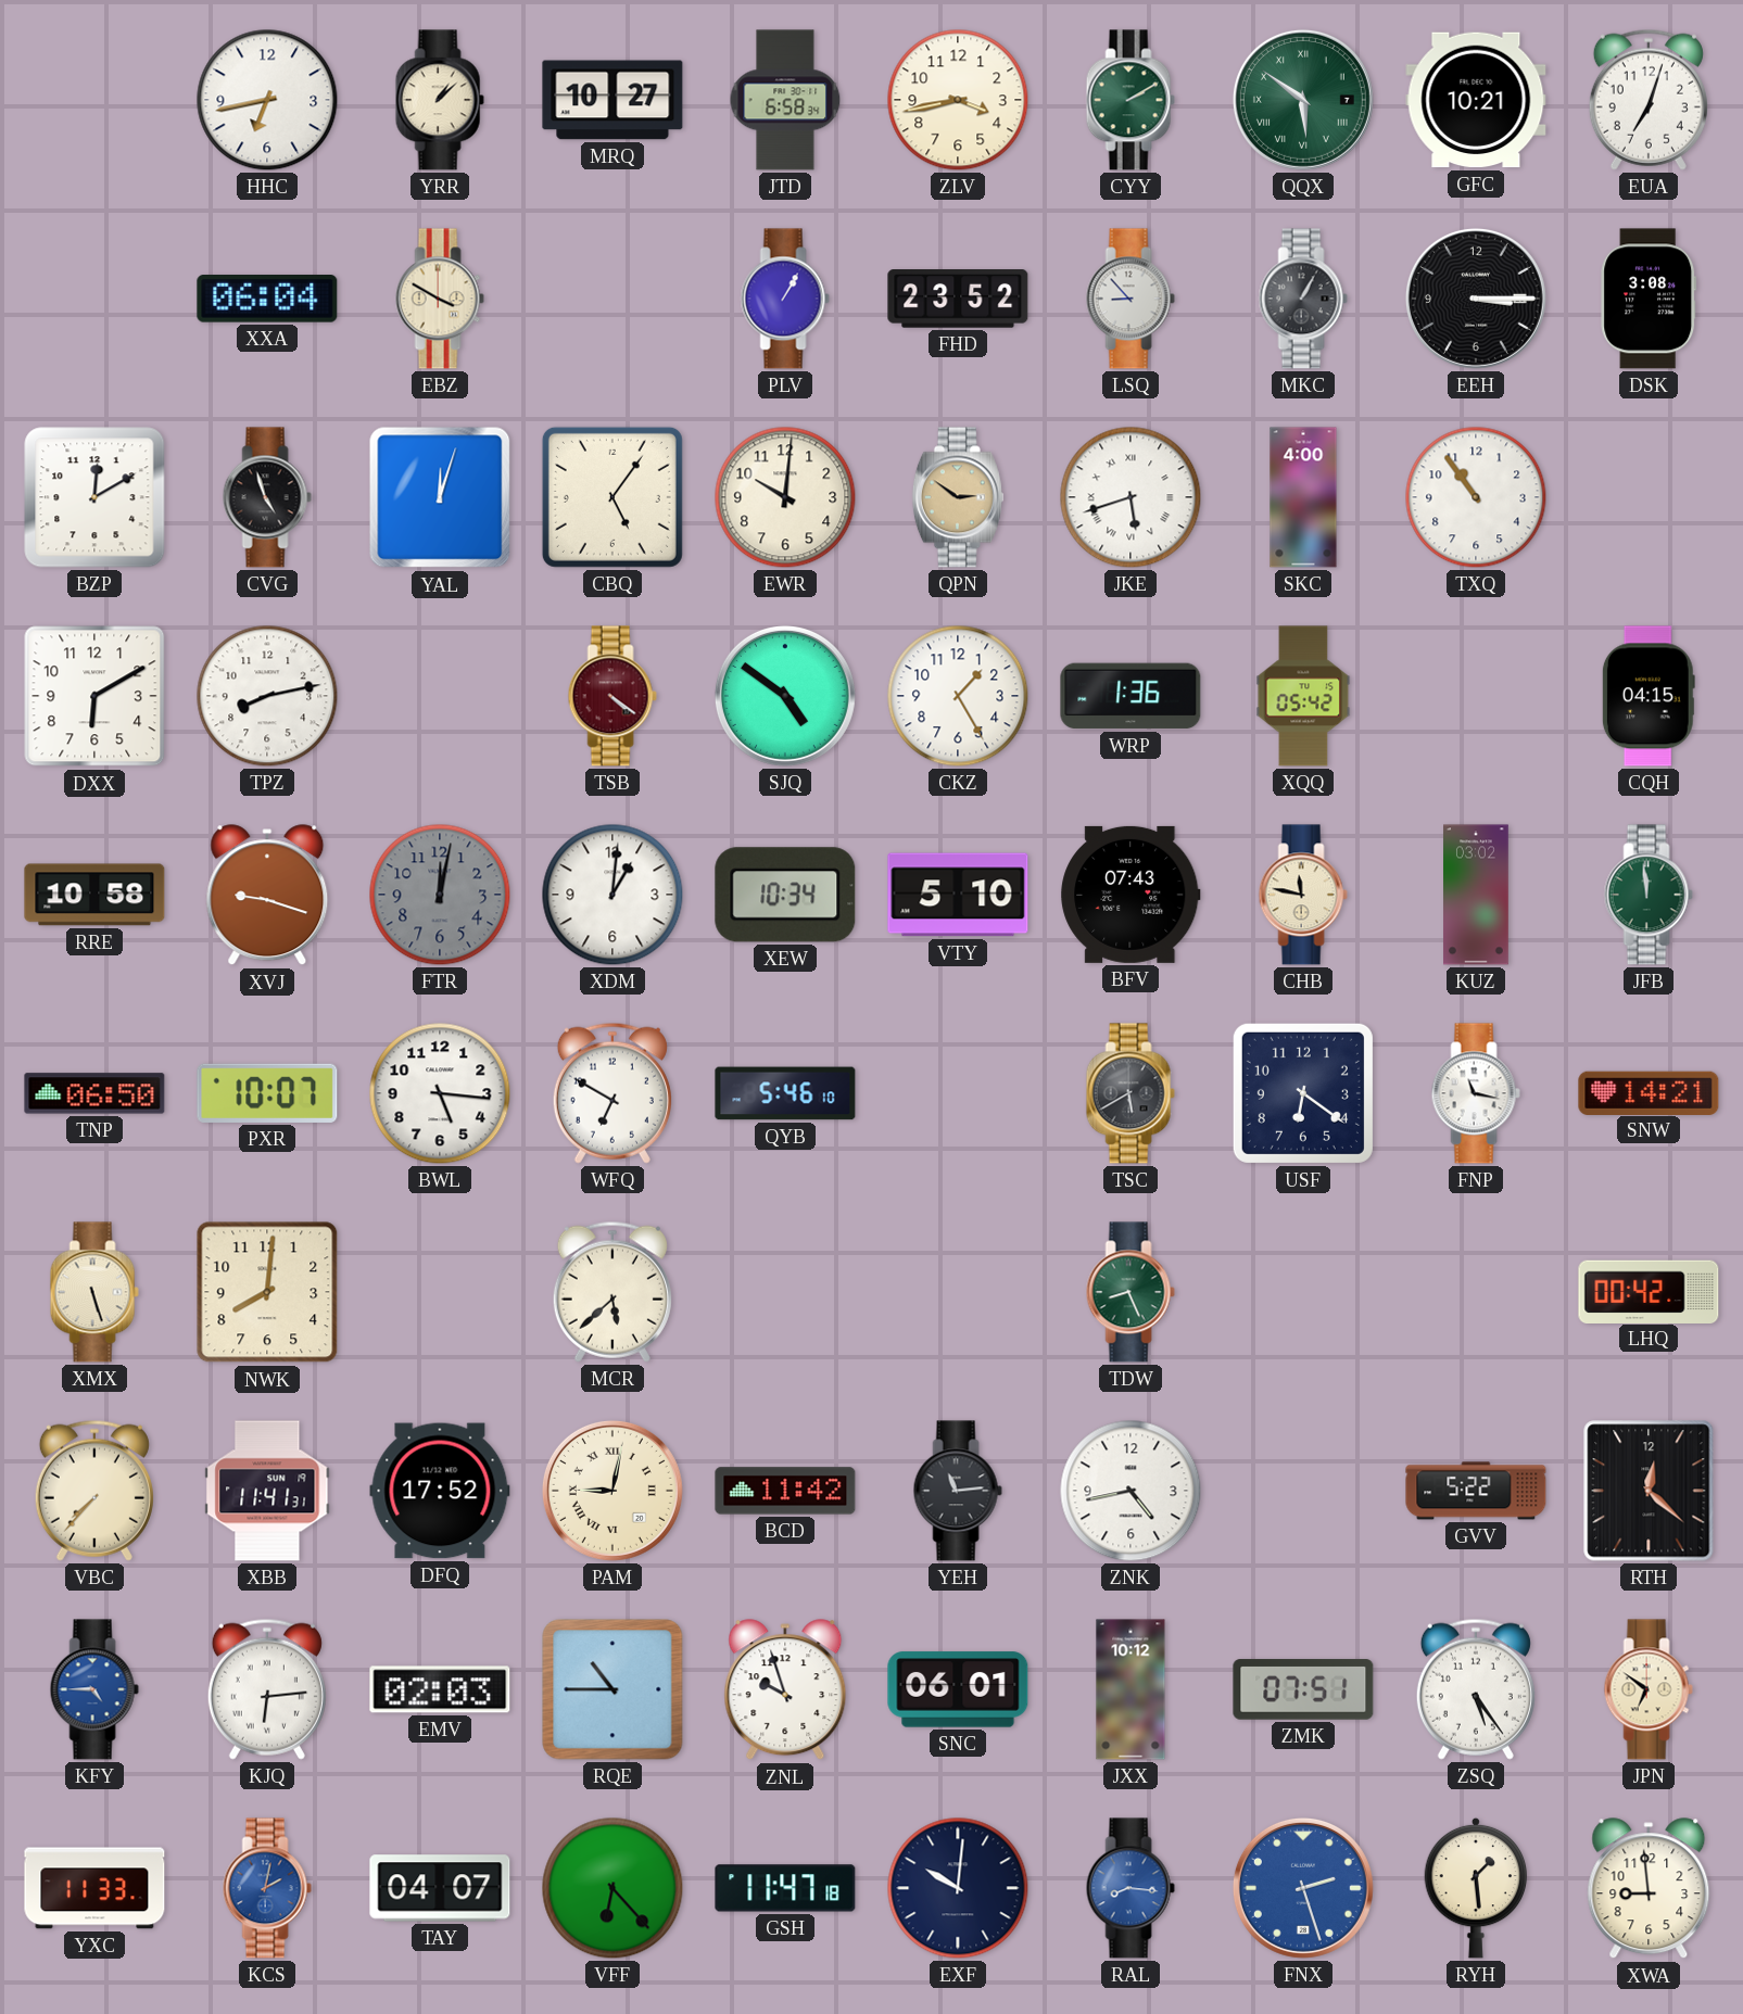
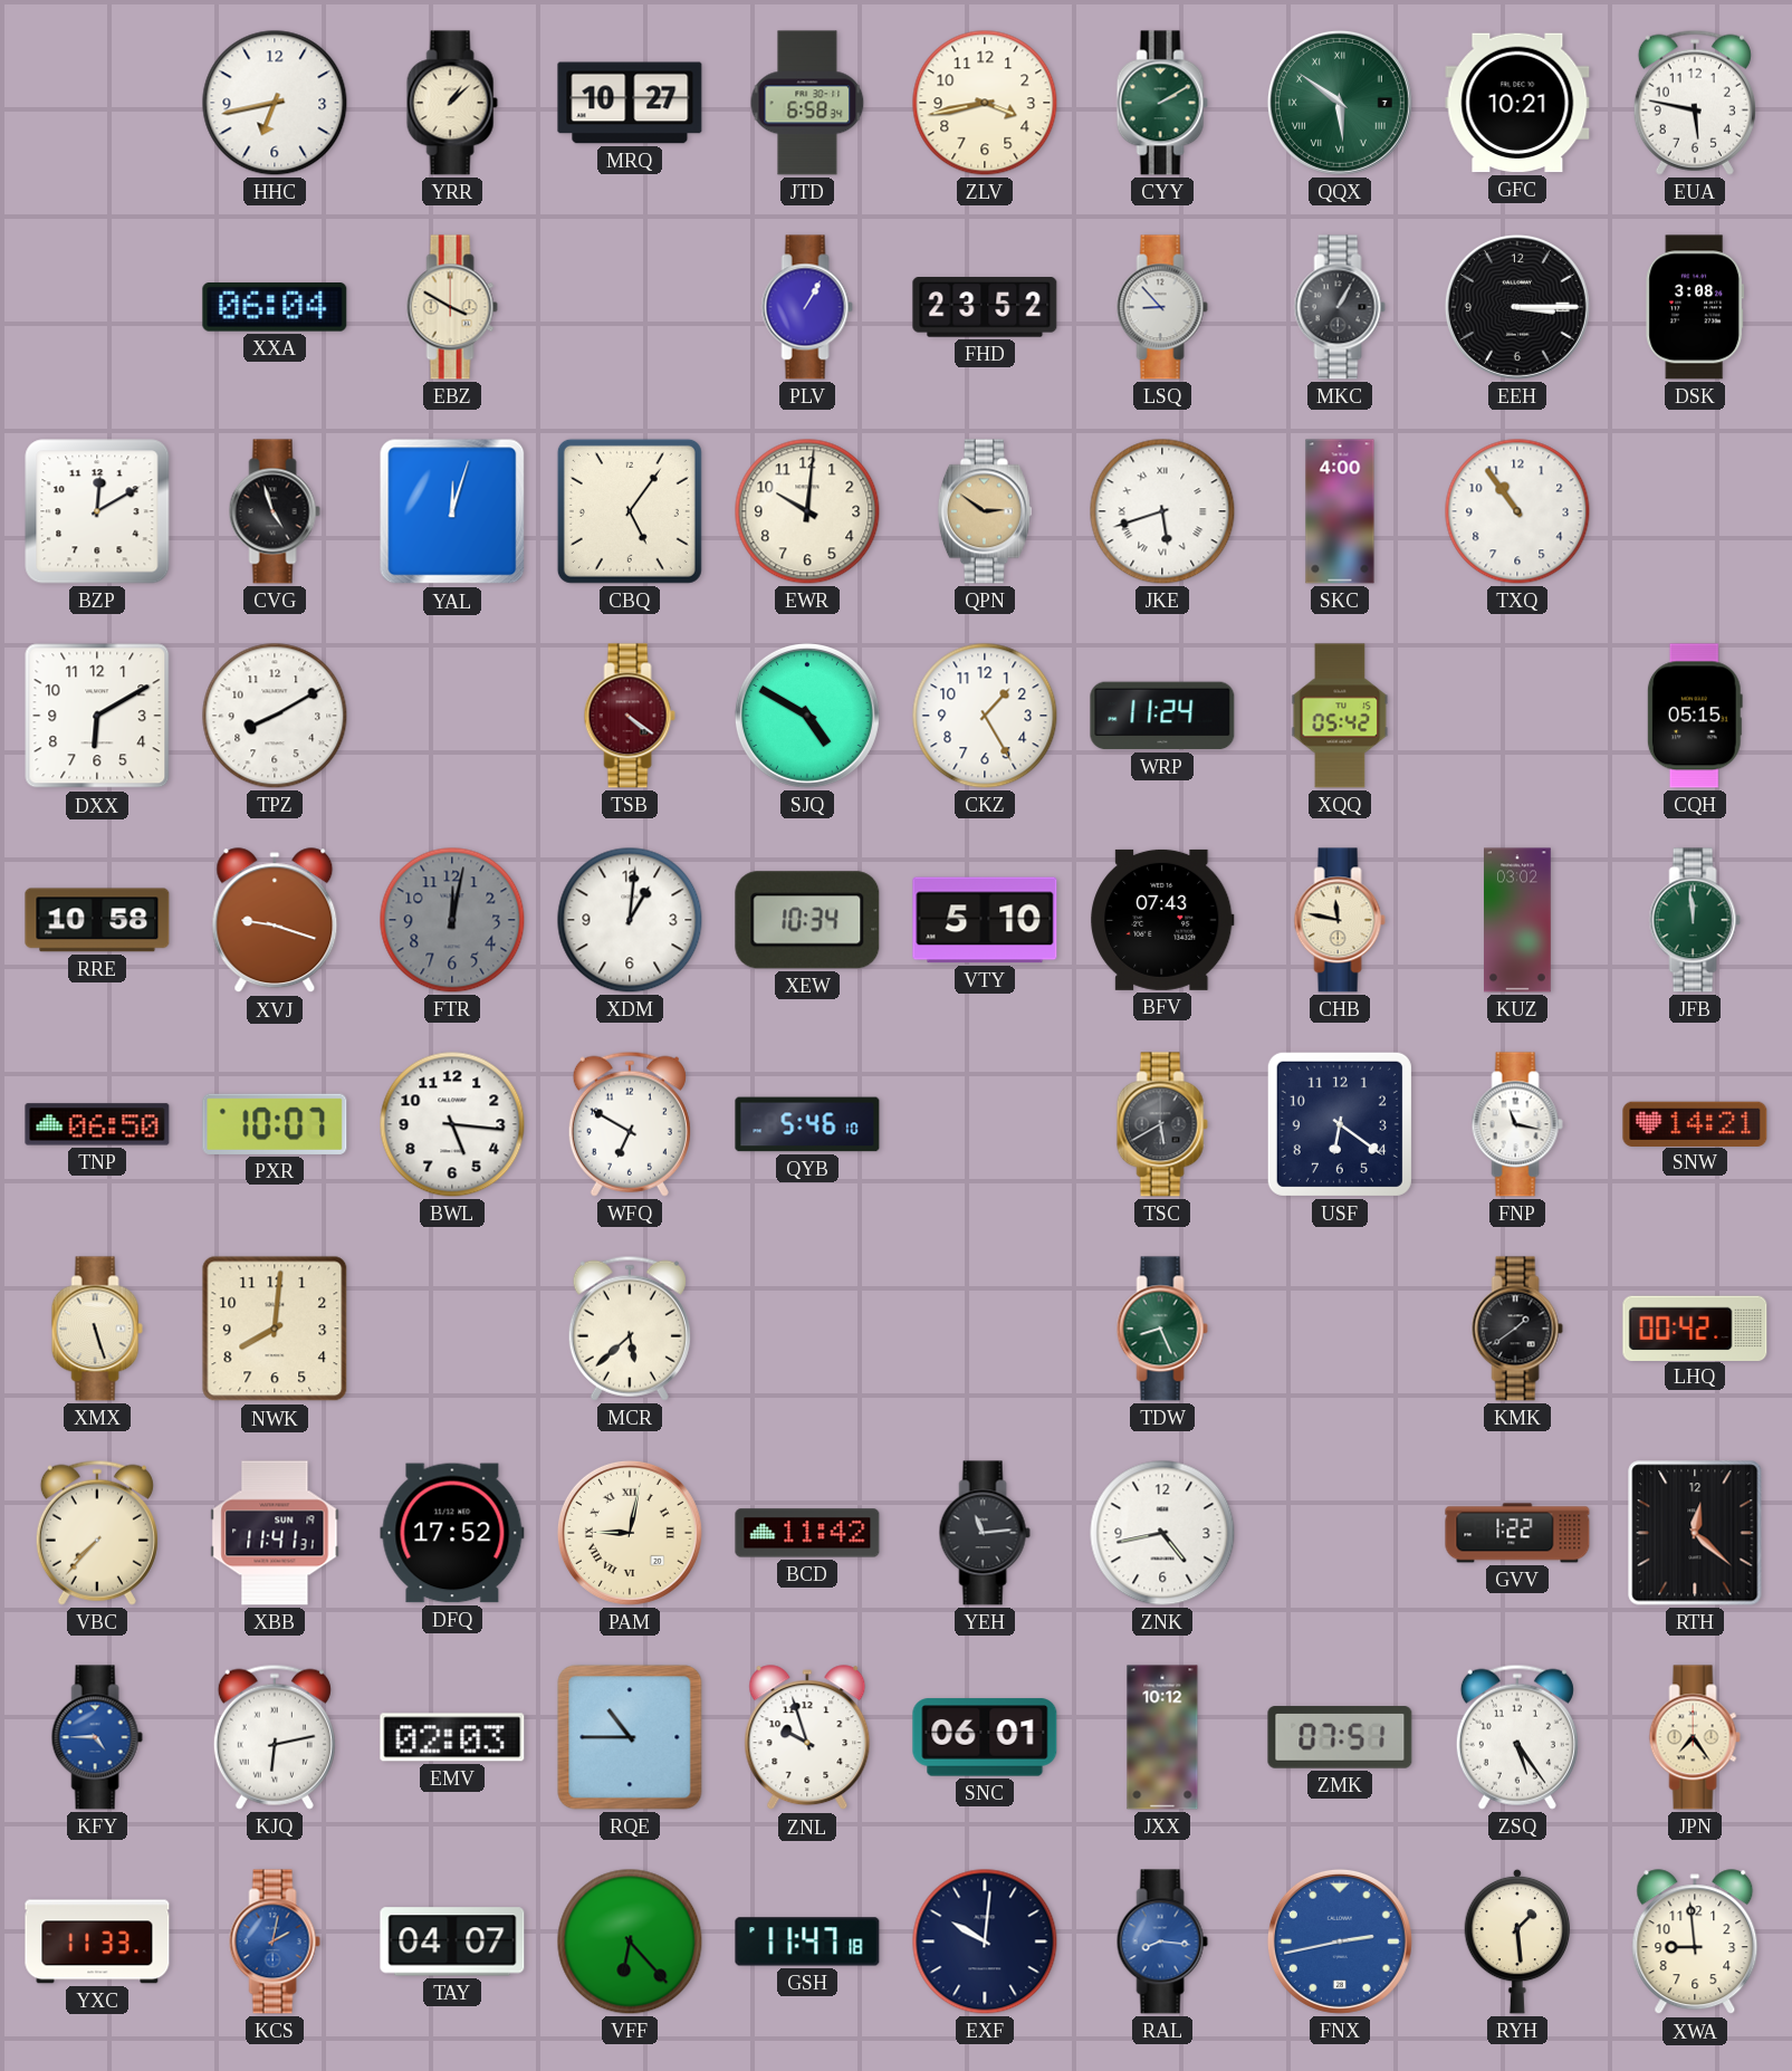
EUA: 7:03 -> 5:47
TPZ: 8:13 -> 8:10
SJQ: 4:51 -> 4:50
WRP: 1:36 -> 11:24
CQH: 04:15 -> 05:15
KMK: none -> 1:39
GVV: 5:22 -> 1:22
KJQ: 6:14 -> 6:13
JPN: 6:51 -> 7:24
FNX: 2:27 -> 2:43
